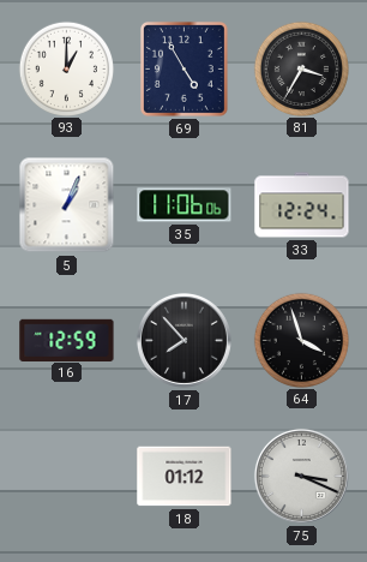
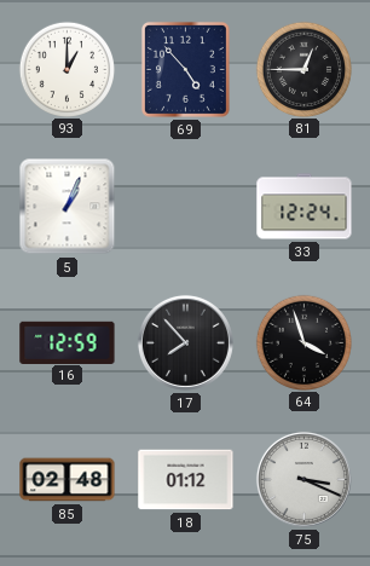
69: 4:55 -> 4:53
81: 3:35 -> 12:45
35: 11:06 -> none
85: none -> 02:48
